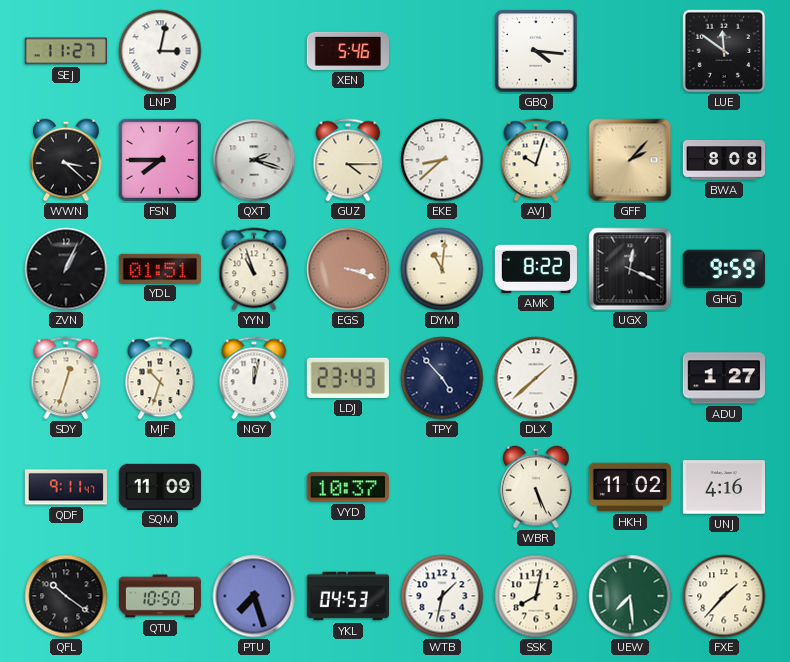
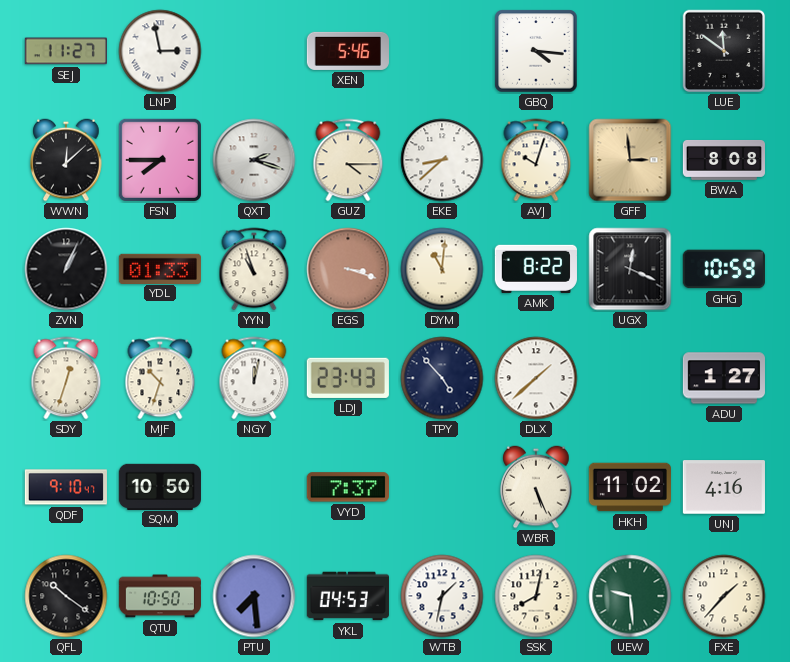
LNP: 3:02 -> 2:58
WWN: 3:22 -> 12:08
GFF: 2:07 -> 2:59
YDL: 01:51 -> 01:33
GHG: 9:59 -> 10:59
QDF: 9:11 -> 9:10
SQM: 11:09 -> 10:50
VYD: 10:37 -> 7:37
PTU: 7:27 -> 7:29
UEW: 7:29 -> 9:29
